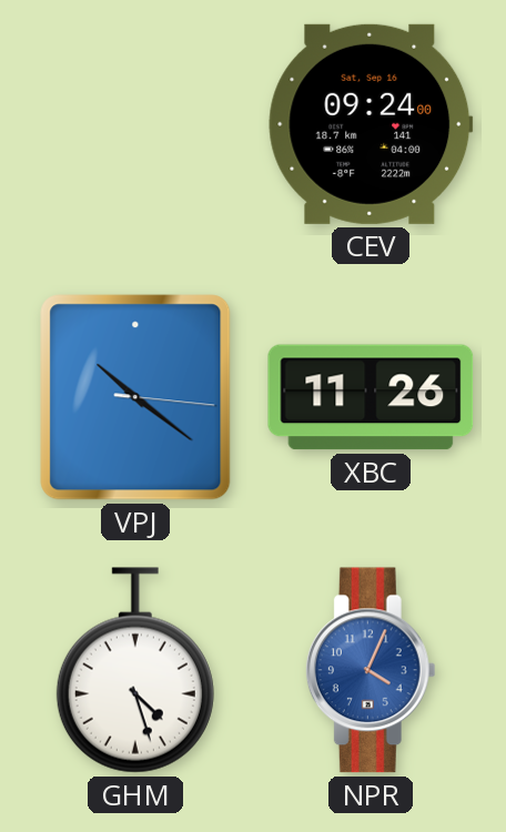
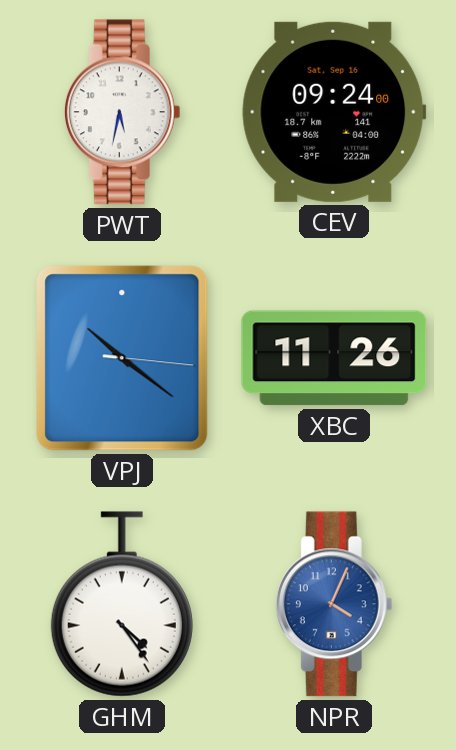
PWT: none -> 5:32
GHM: 4:27 -> 4:24
